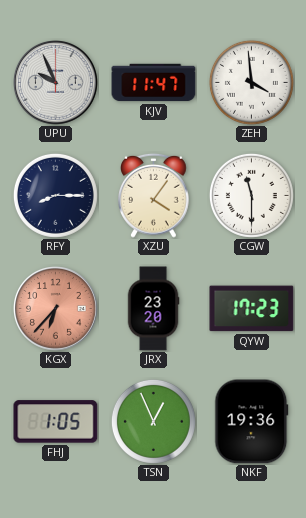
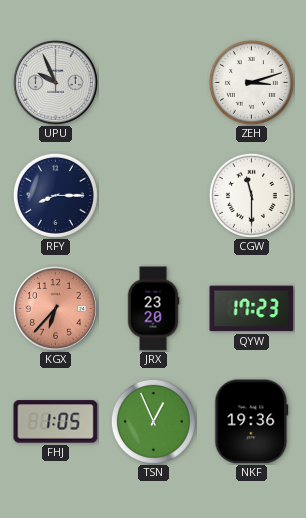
KJV: 11:47 -> none
ZEH: 3:59 -> 3:12
XZU: 4:06 -> none
